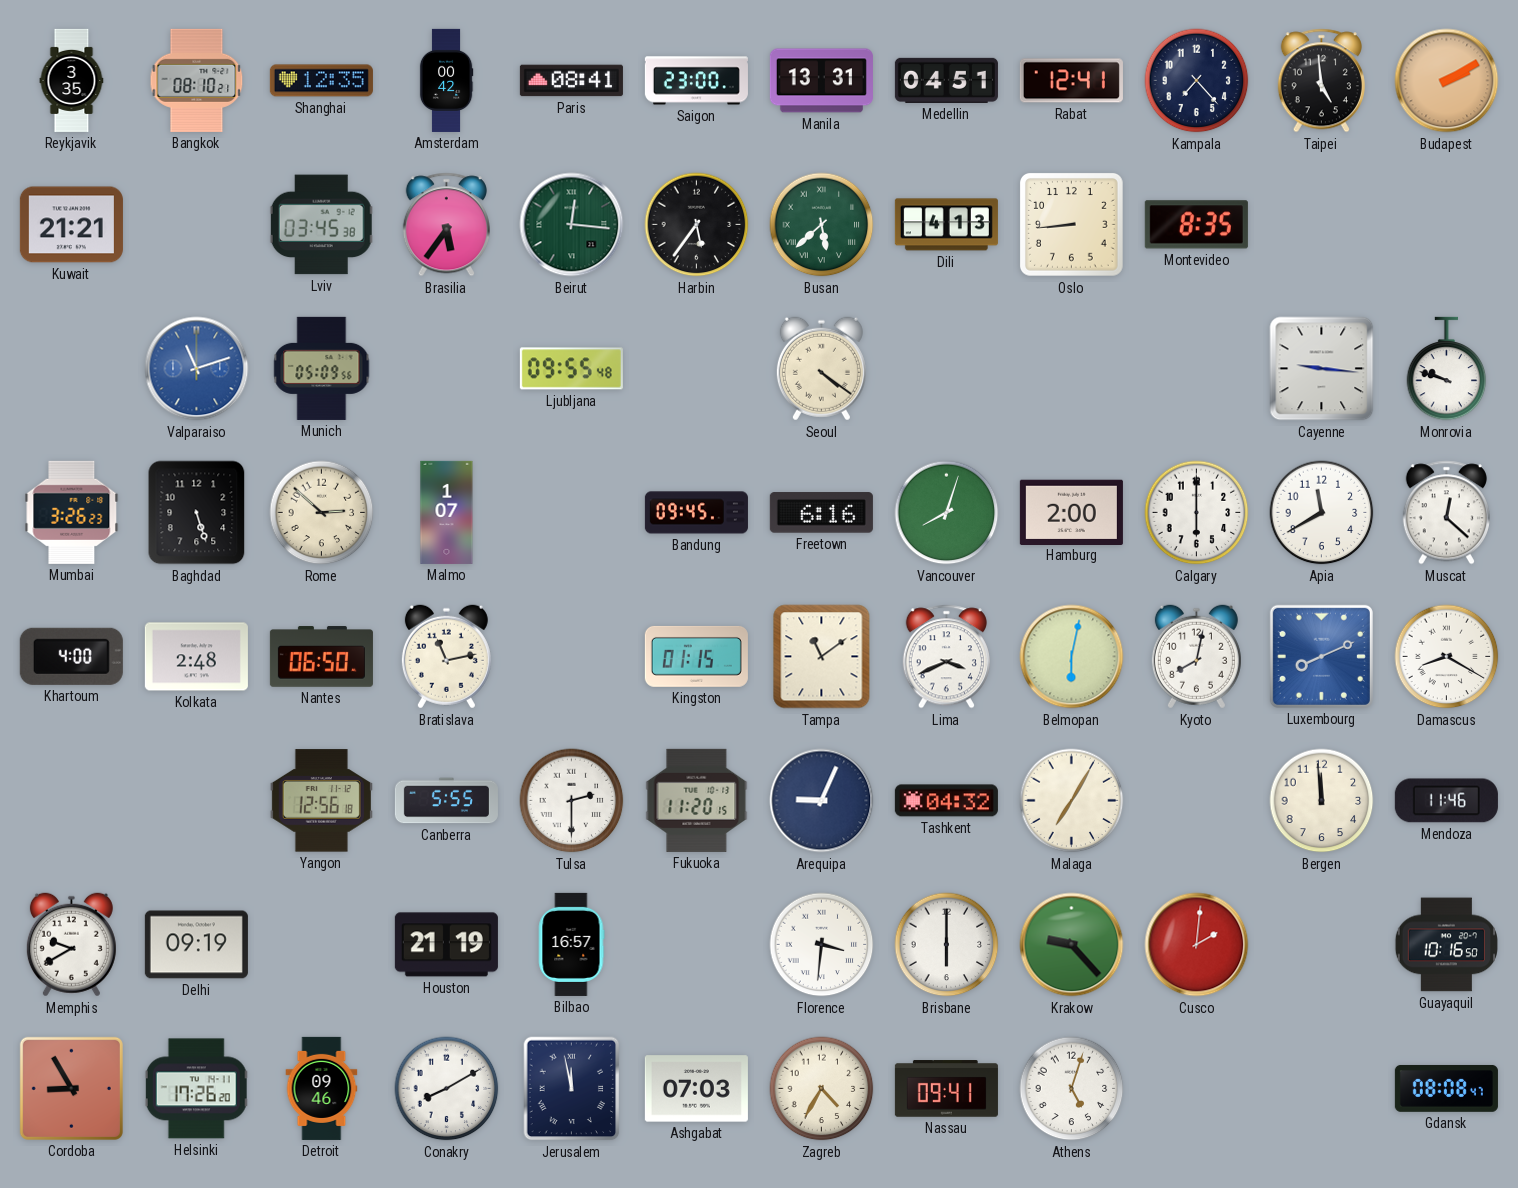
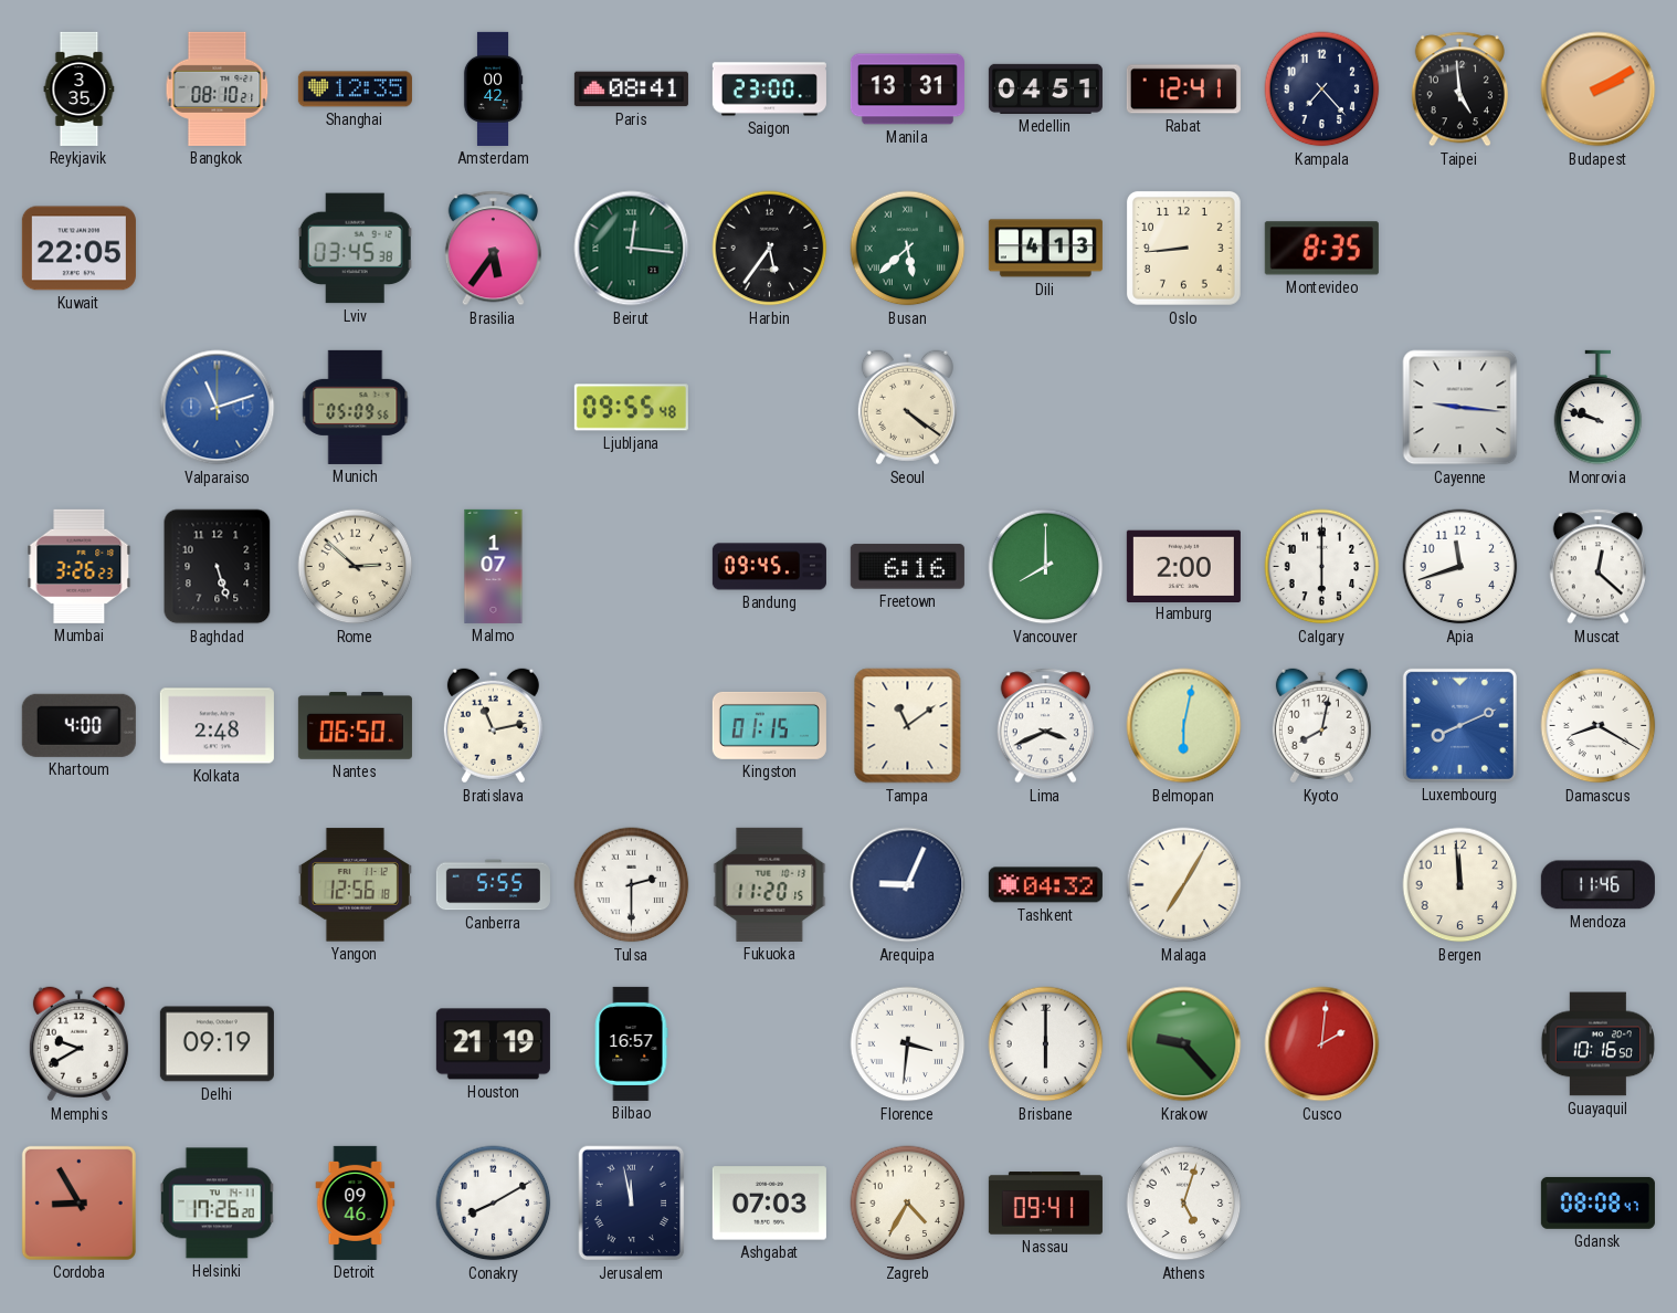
Kuwait: 21:21 -> 22:05
Vancouver: 8:03 -> 8:00
Apia: 11:40 -> 11:42
